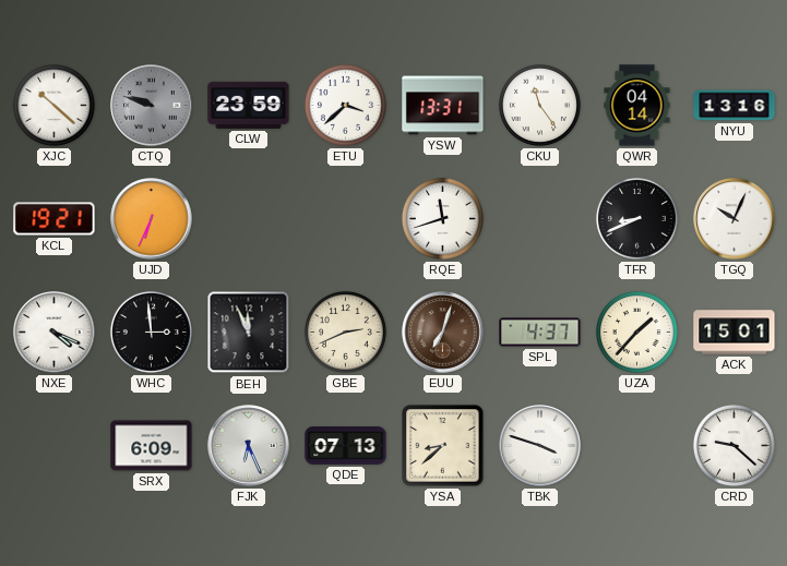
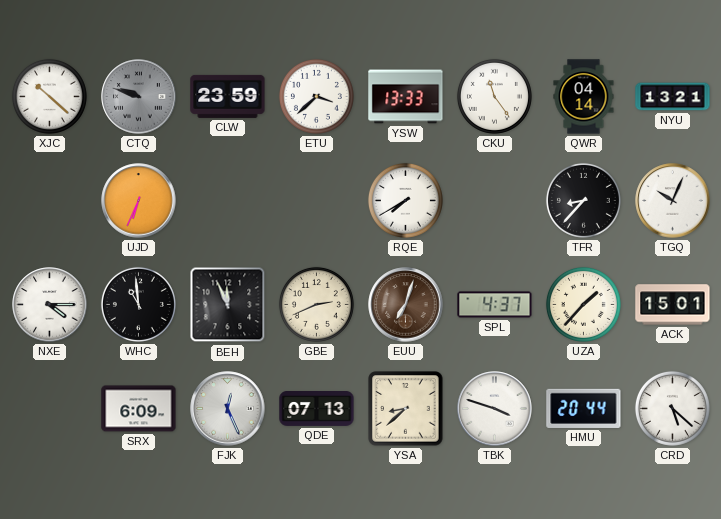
YSW: 13:31 -> 13:33
NYU: 13:16 -> 13:21
KCL: 19:21 -> none
RQE: 11:42 -> 7:40
TFR: 8:41 -> 8:37
NXE: 4:19 -> 4:15
WHC: 2:59 -> 10:59
FJK: 6:26 -> 12:26
HMU: none -> 20:44
CRD: 9:22 -> 5:22
